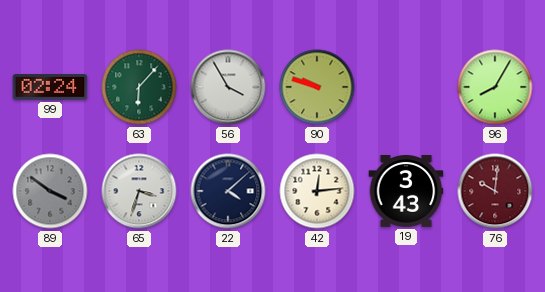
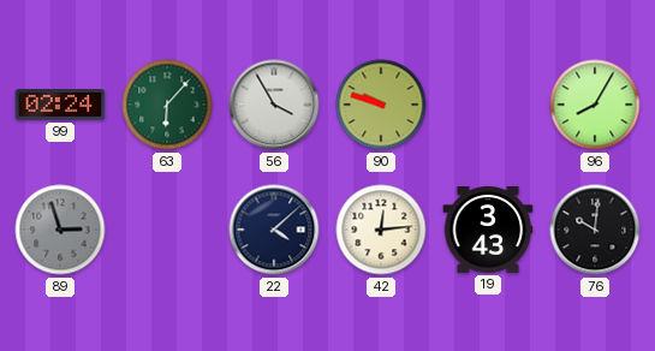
89: 3:51 -> 2:57
65: 3:33 -> none
76 dial: burgundy -> black
